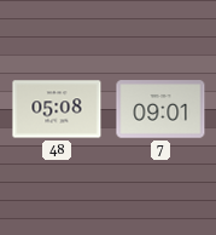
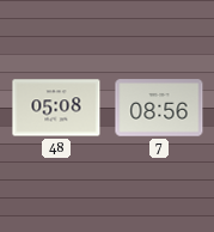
7: 09:01 -> 08:56
